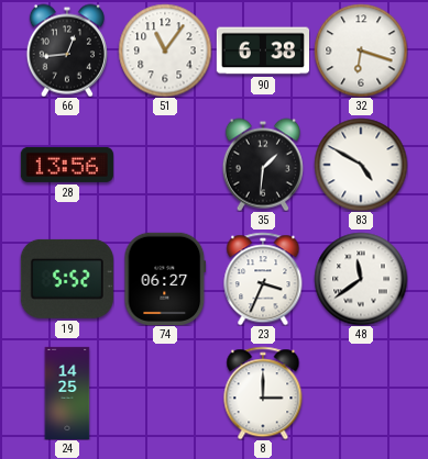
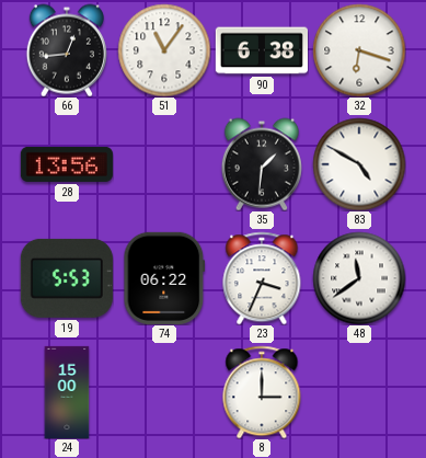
19: 5:52 -> 5:53
74: 06:27 -> 06:22
24: 14:25 -> 15:00
